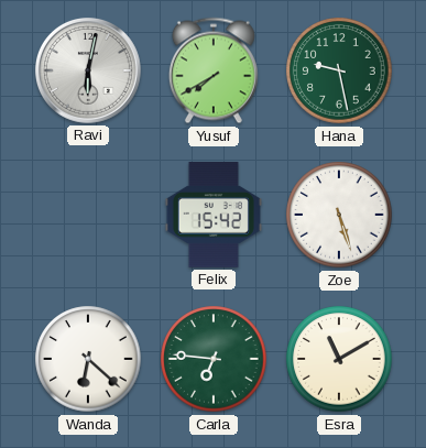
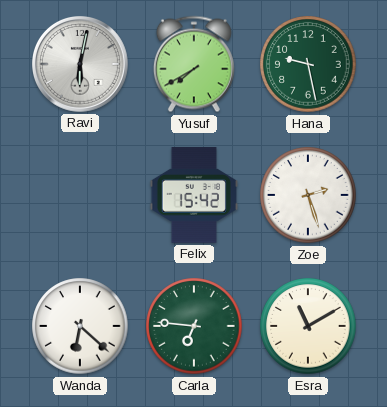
Zoe: 5:27 -> 2:27
